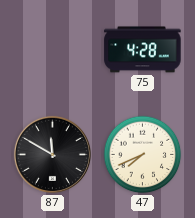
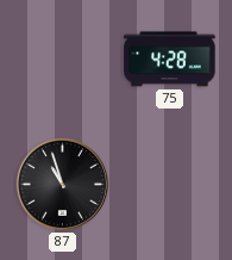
87: 11:50 -> 10:57
47: 7:41 -> none
